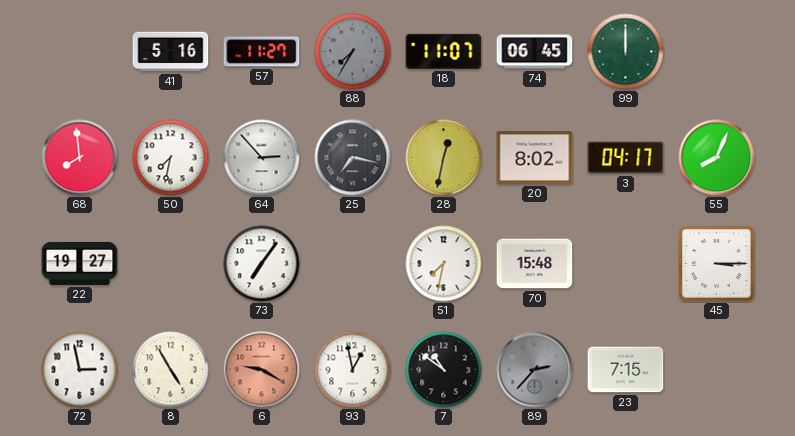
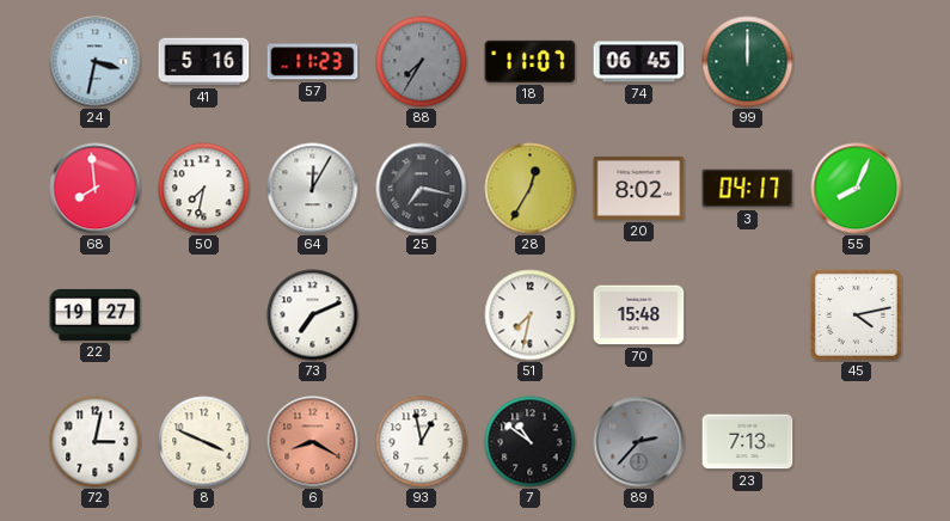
24: none -> 3:32
57: 11:27 -> 11:23
64: 2:53 -> 12:05
28: 12:32 -> 12:35
73: 7:06 -> 7:11
45: 3:15 -> 4:13
72: 2:58 -> 3:02
8: 4:55 -> 3:49
6: 9:20 -> 8:20
23: 7:15 -> 7:13
